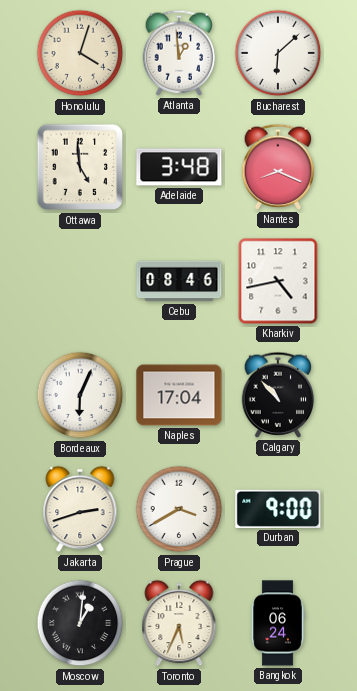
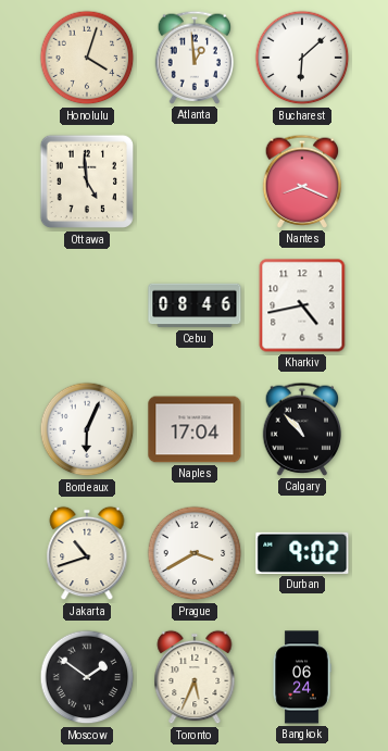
Adelaide: 3:48 -> none
Jakarta: 2:42 -> 10:42
Durban: 9:00 -> 9:02
Moscow: 1:01 -> 1:51
